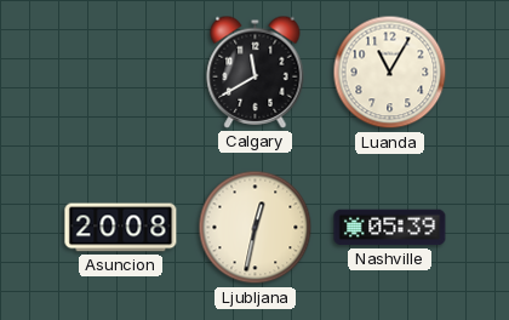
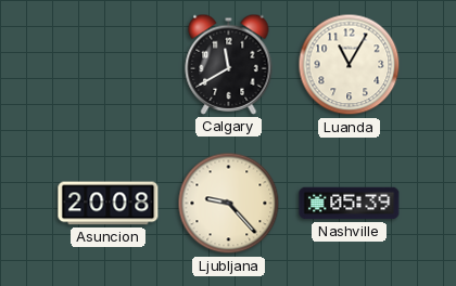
Ljubljana: 12:32 -> 9:23
